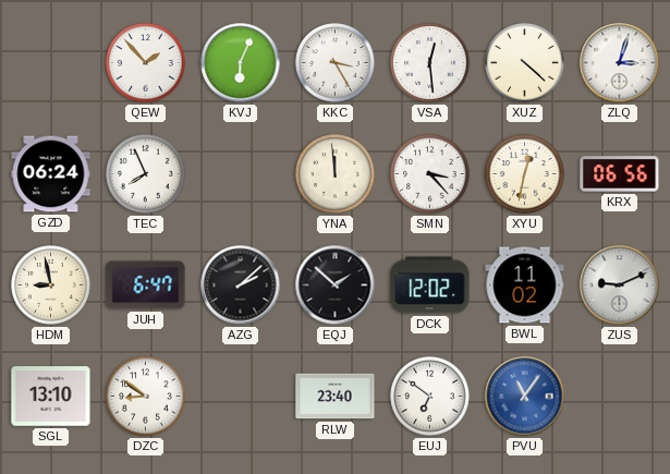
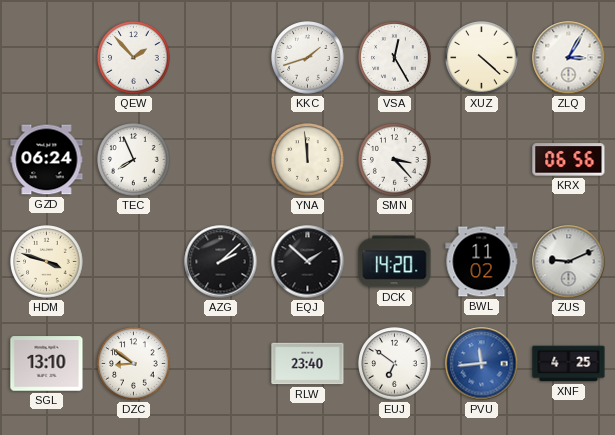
KVJ: 6:04 -> none
KKC: 3:25 -> 1:42
VSA: 12:29 -> 12:25
ZLQ: 3:03 -> 3:05
XYU: 12:32 -> none
HDM: 8:58 -> 3:48
JUH: 6:47 -> none
DCK: 12:02 -> 14:20
PVU: 11:06 -> 11:44
XNF: none -> 4:25
